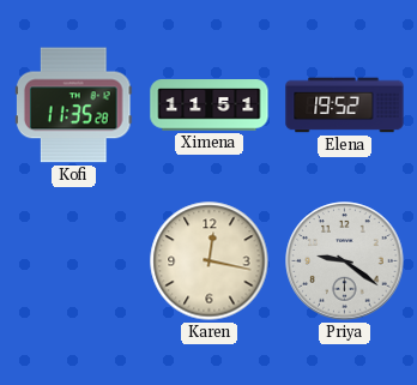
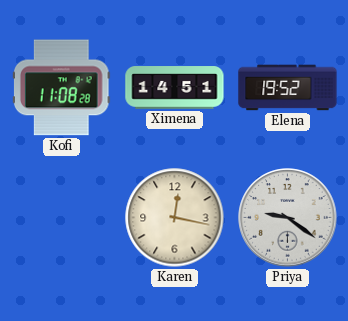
Kofi: 11:35 -> 11:08
Ximena: 11:51 -> 14:51
